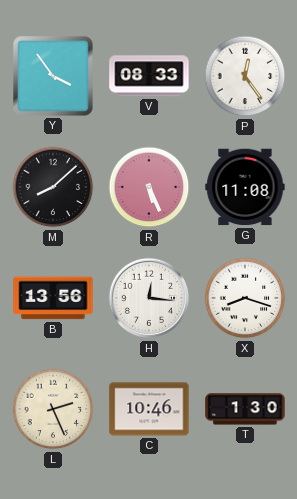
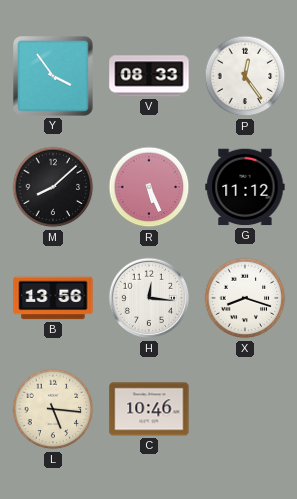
G: 11:08 -> 11:12
L: 2:26 -> 5:16
T: 1:30 -> none
